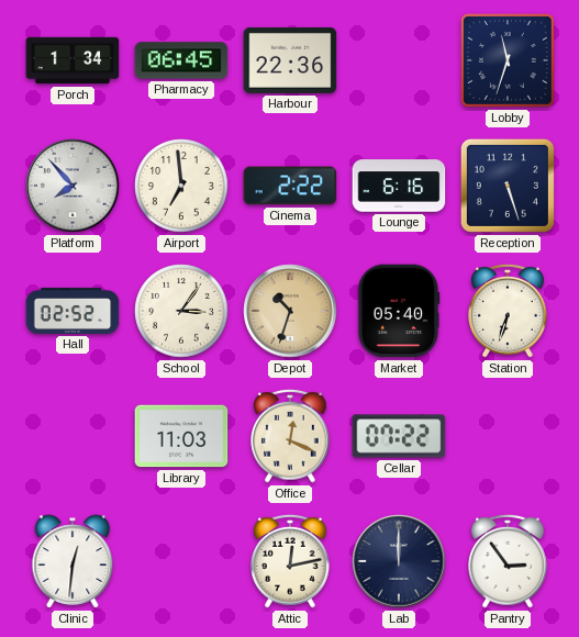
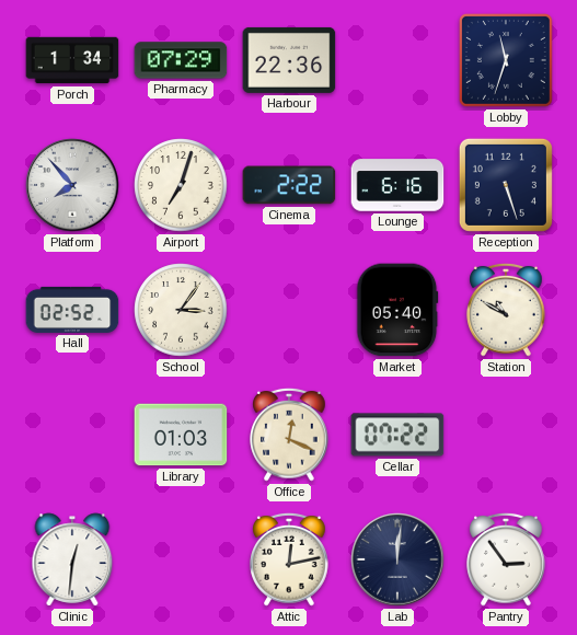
Pharmacy: 06:45 -> 07:29
Airport: 6:59 -> 7:03
Depot: 10:33 -> none
Station: 6:33 -> 10:50
Library: 11:03 -> 01:03
Lab: 12:00 -> 12:01
